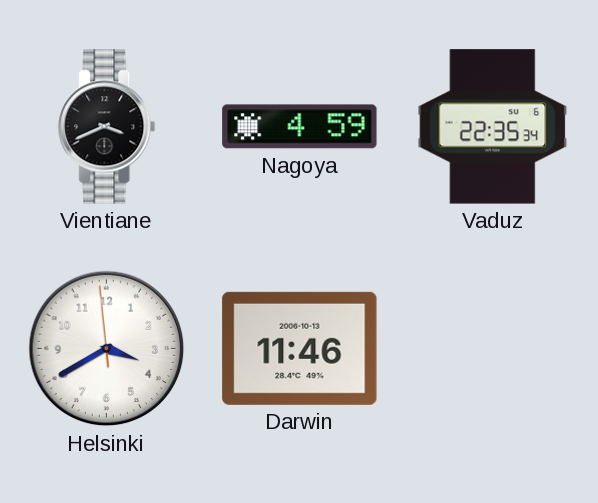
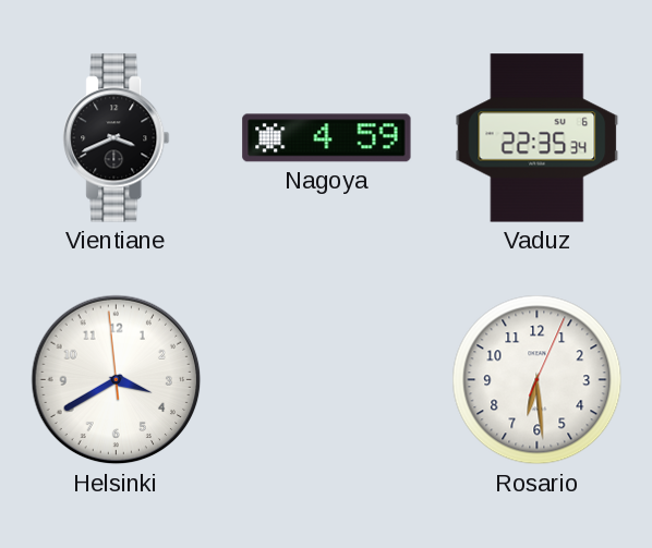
Darwin: 11:46 -> none
Rosario: none -> 6:29
